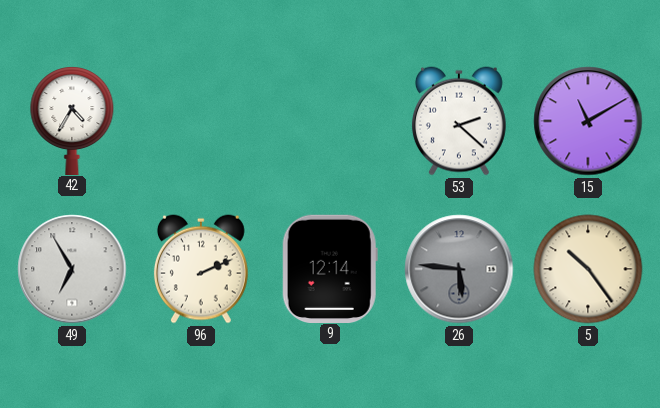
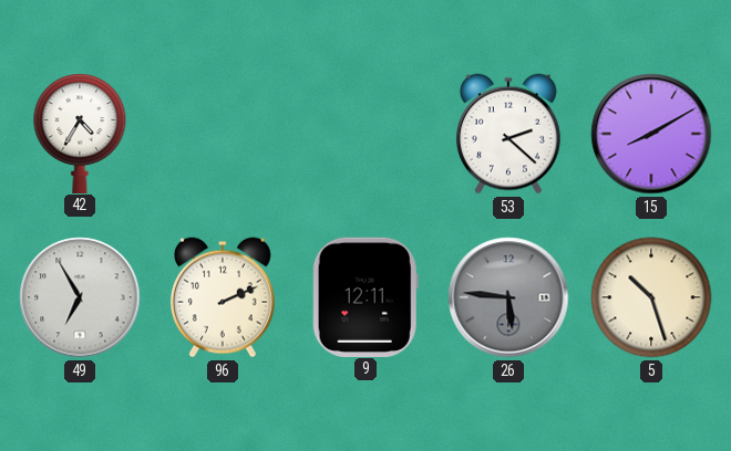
15: 11:10 -> 8:10
9: 12:14 -> 12:11
5: 10:24 -> 10:27
